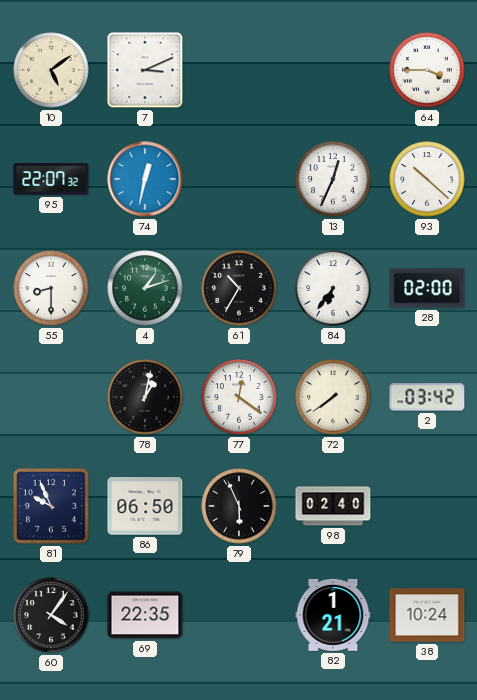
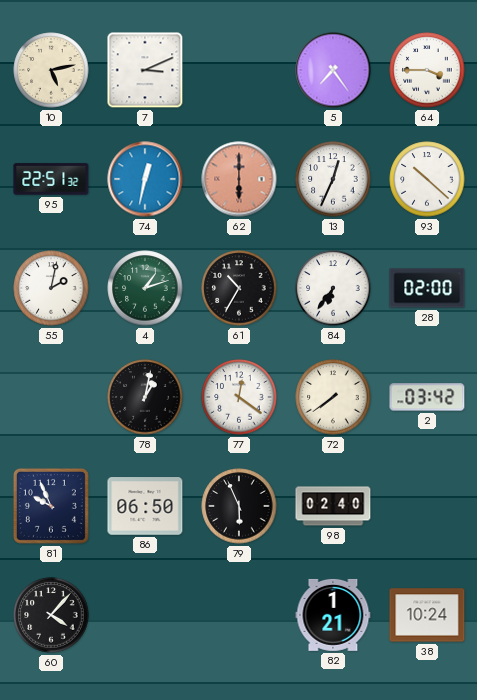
10: 5:09 -> 5:13
5: none -> 7:24
95: 22:07 -> 22:51
62: none -> 6:00
55: 8:30 -> 2:02
60: 4:06 -> 4:07
69: 22:35 -> none
